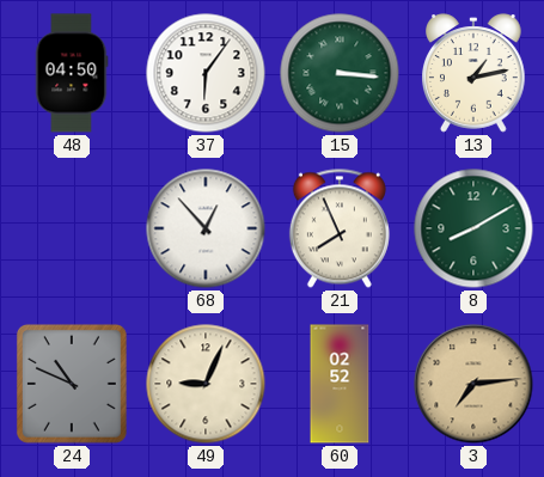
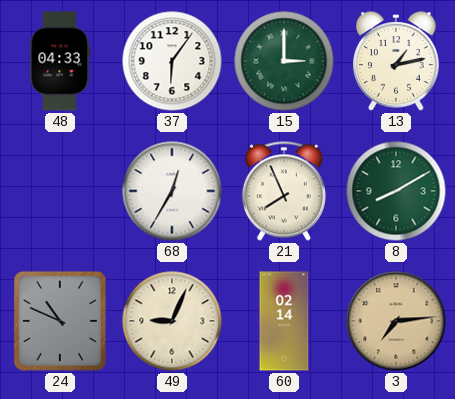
48: 04:50 -> 04:33
15: 3:16 -> 3:00
68: 12:53 -> 12:35
60: 02:52 -> 02:14
